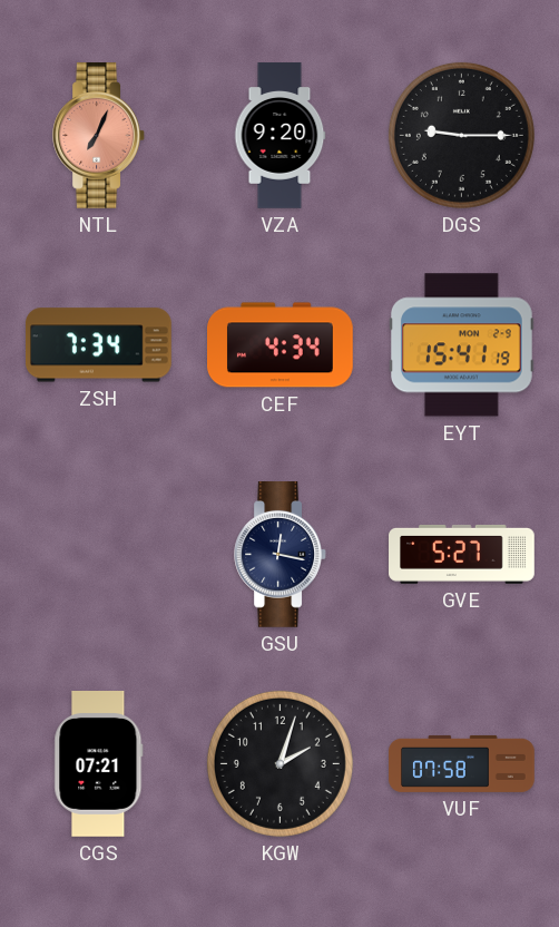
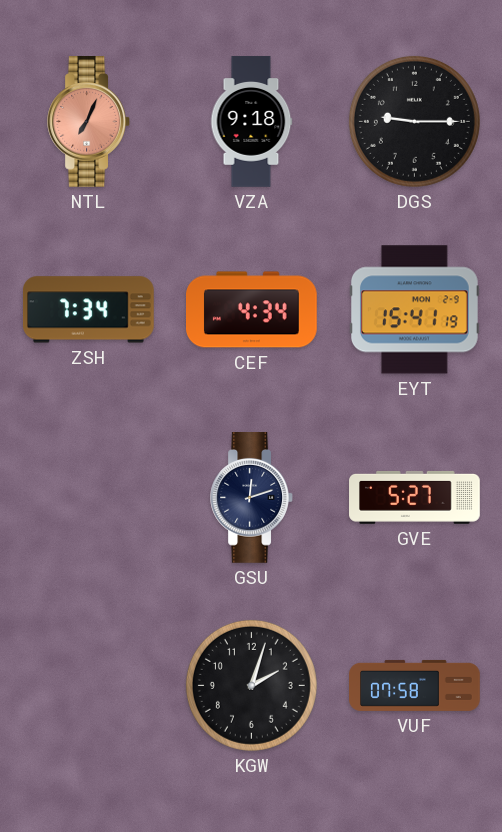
VZA: 9:20 -> 9:18
GSU: 12:17 -> 12:12
CGS: 07:21 -> none
